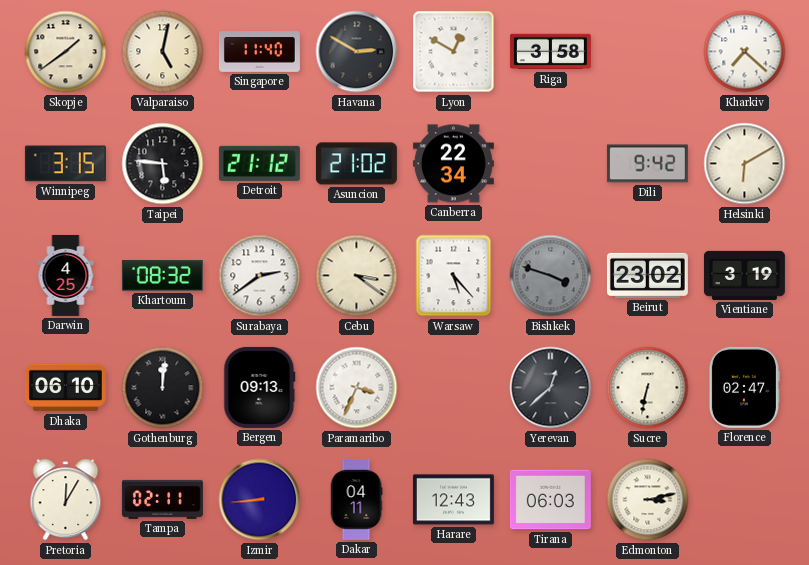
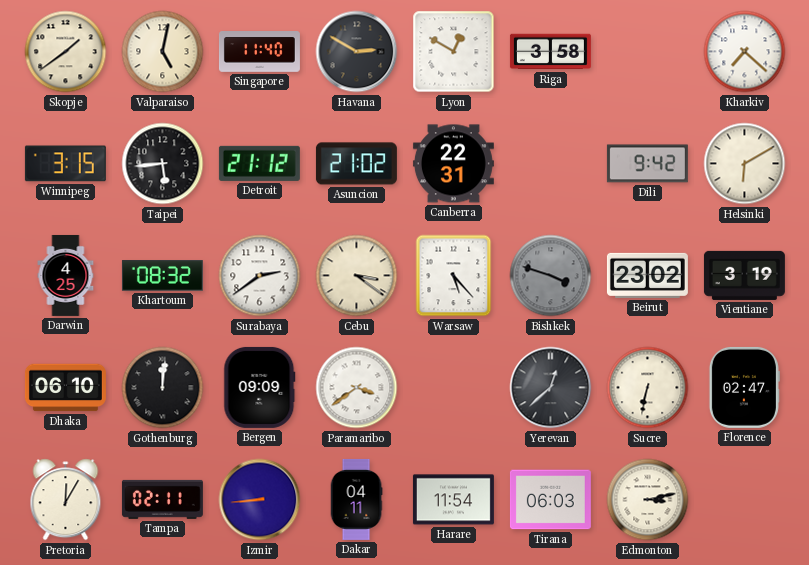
Taipei: 5:46 -> 5:44
Canberra: 22:34 -> 22:31
Bergen: 09:13 -> 09:09
Paramaribo: 3:34 -> 3:39
Harare: 12:43 -> 11:54
